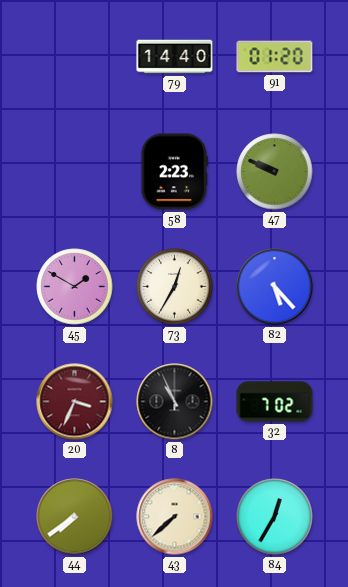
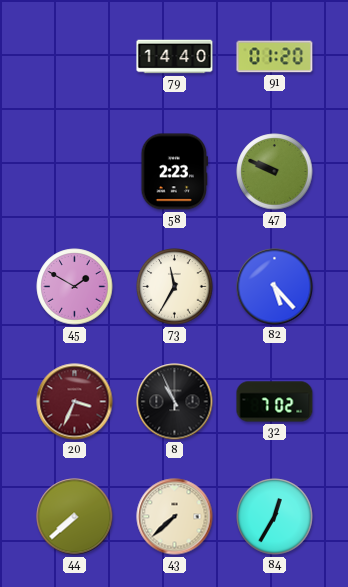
73: 12:35 -> 11:35
44: 7:39 -> 7:38
